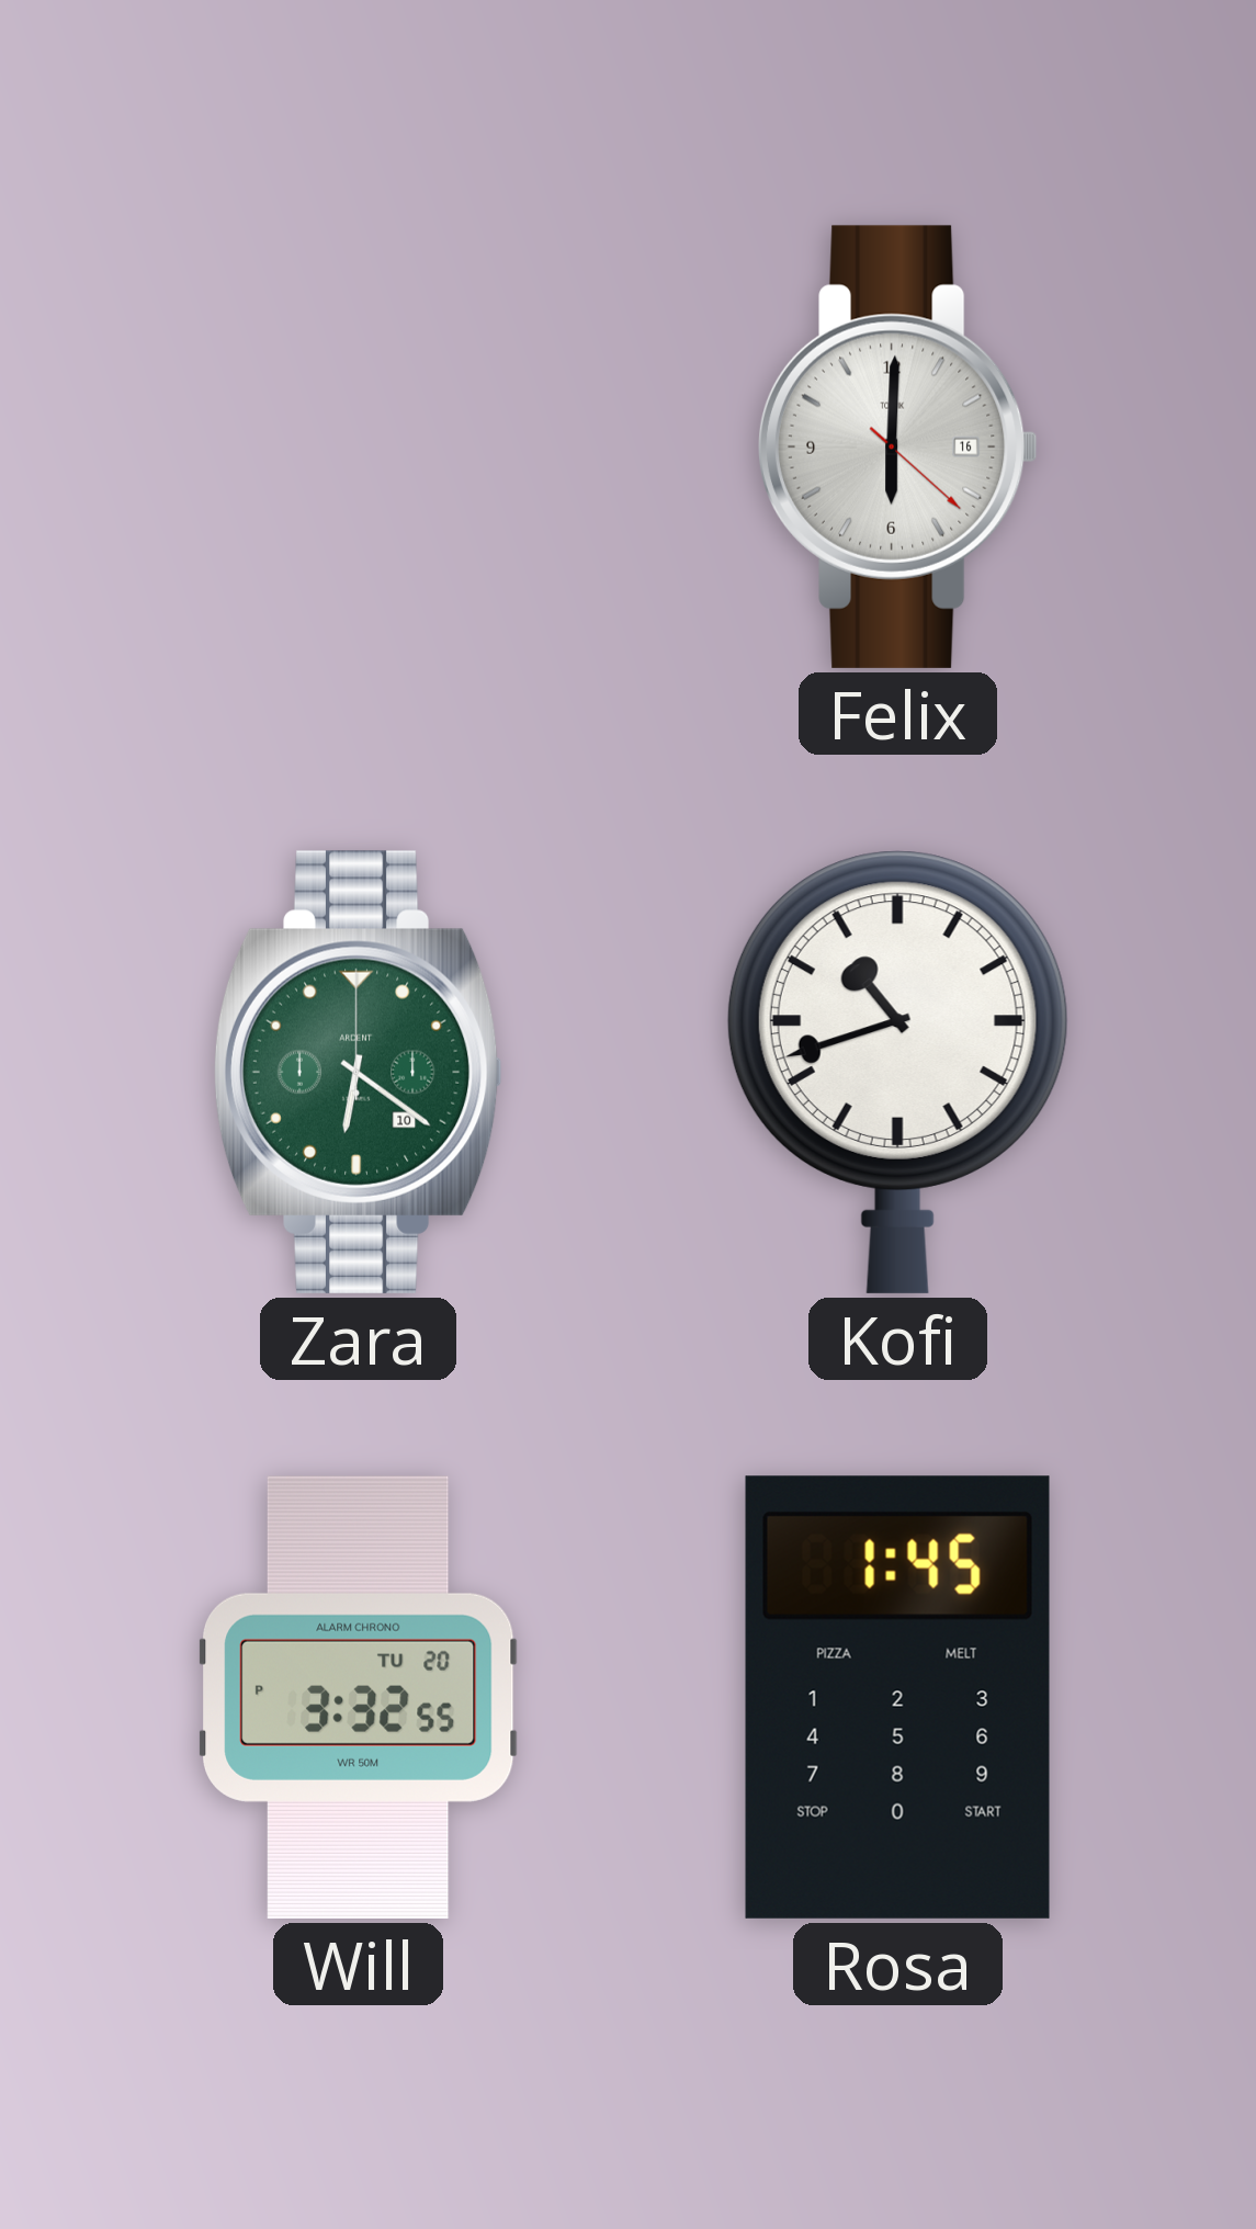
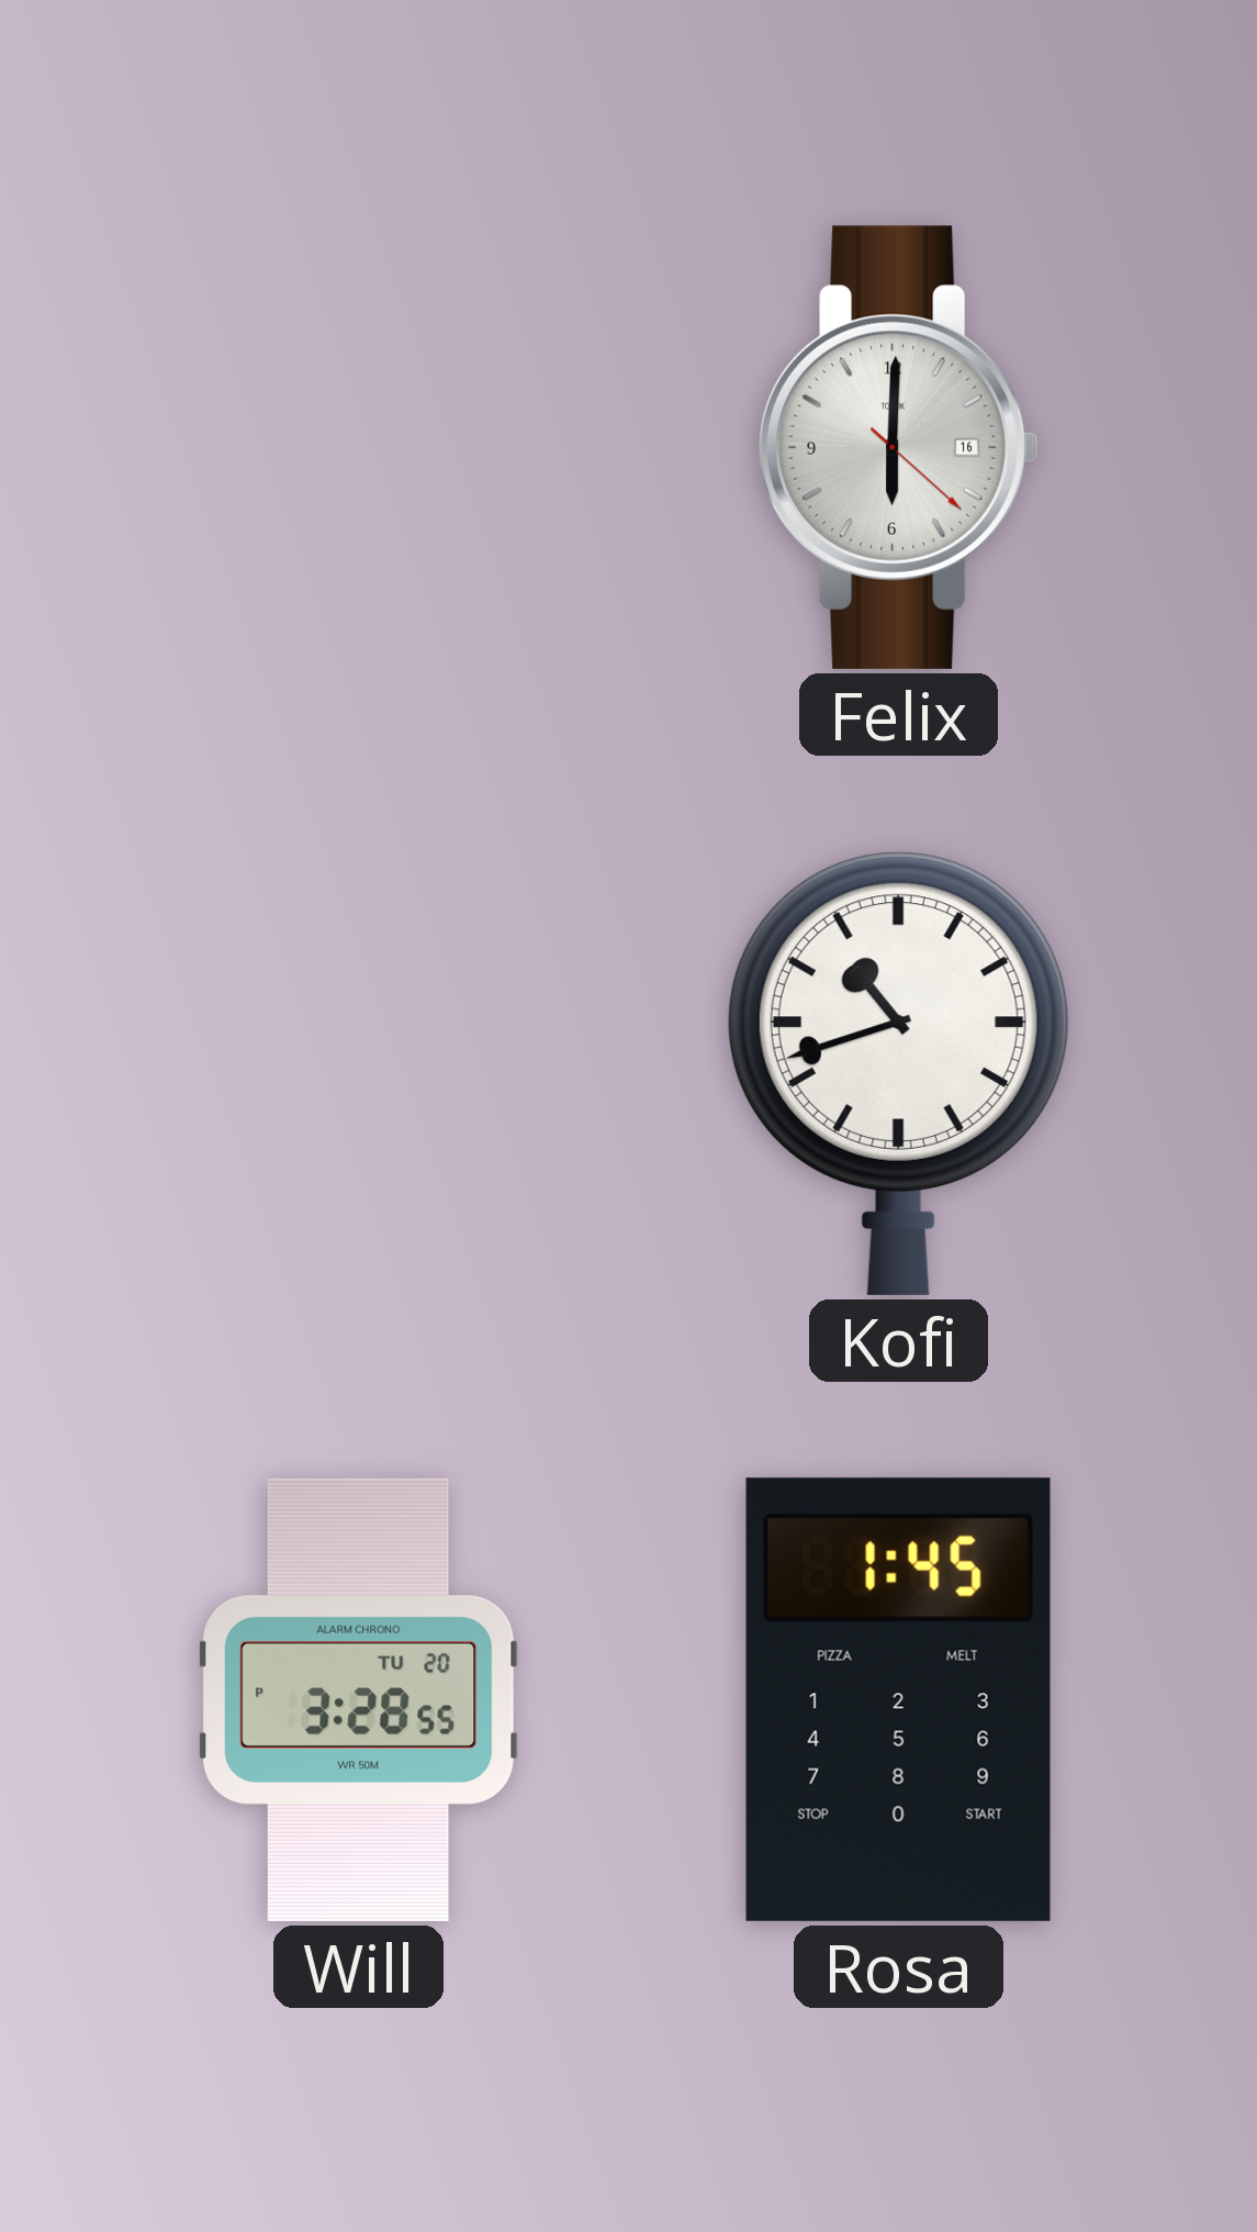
Zara: 6:21 -> none
Will: 3:32 -> 3:28
